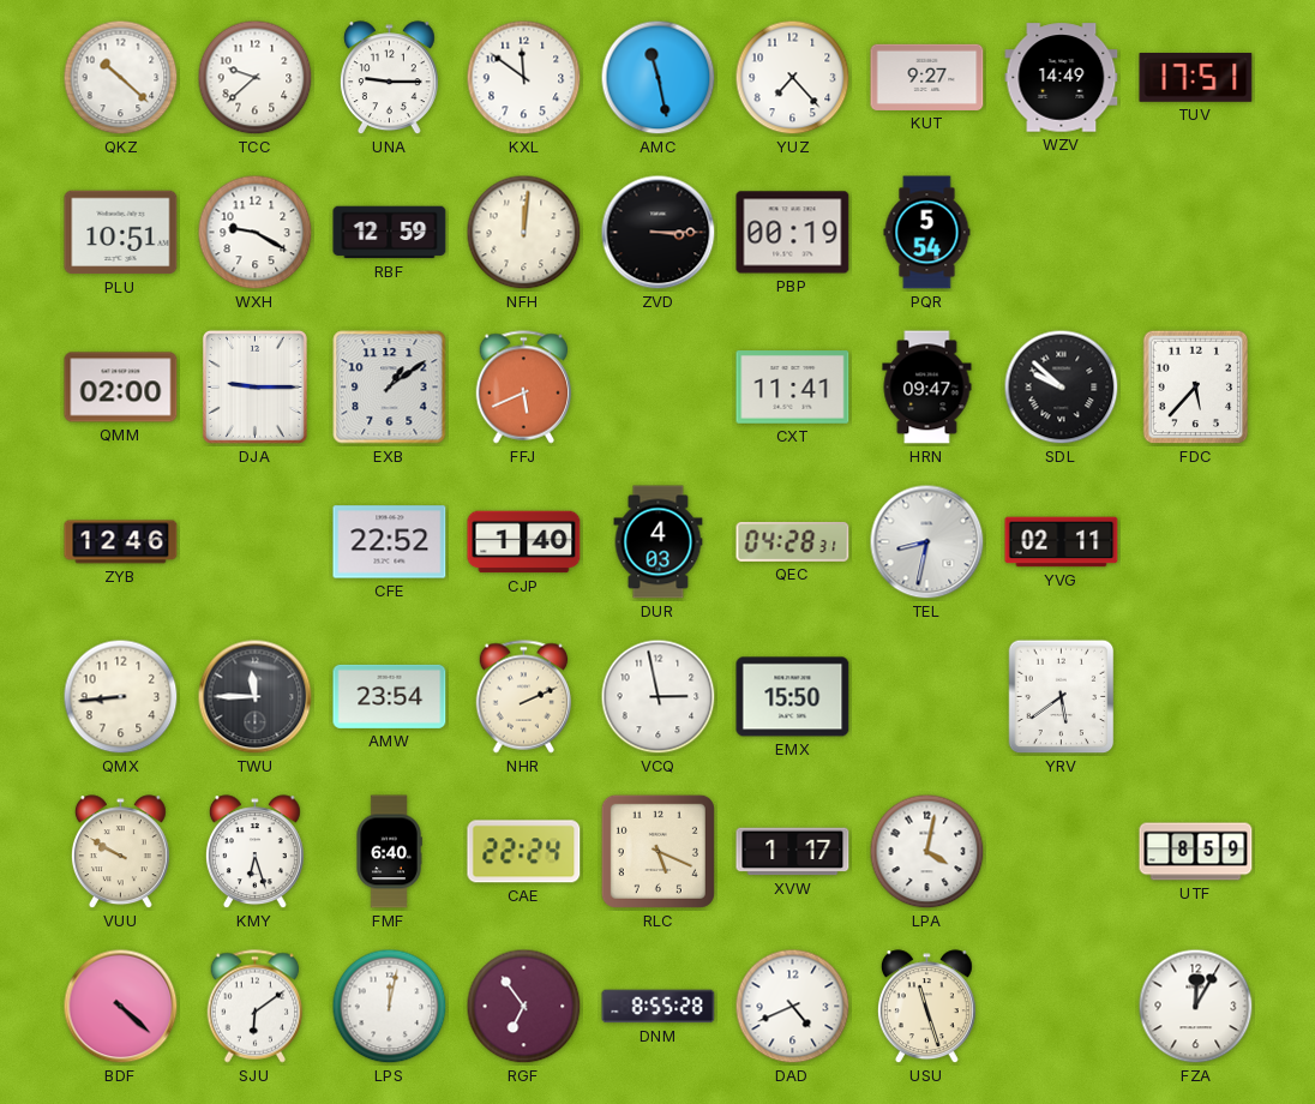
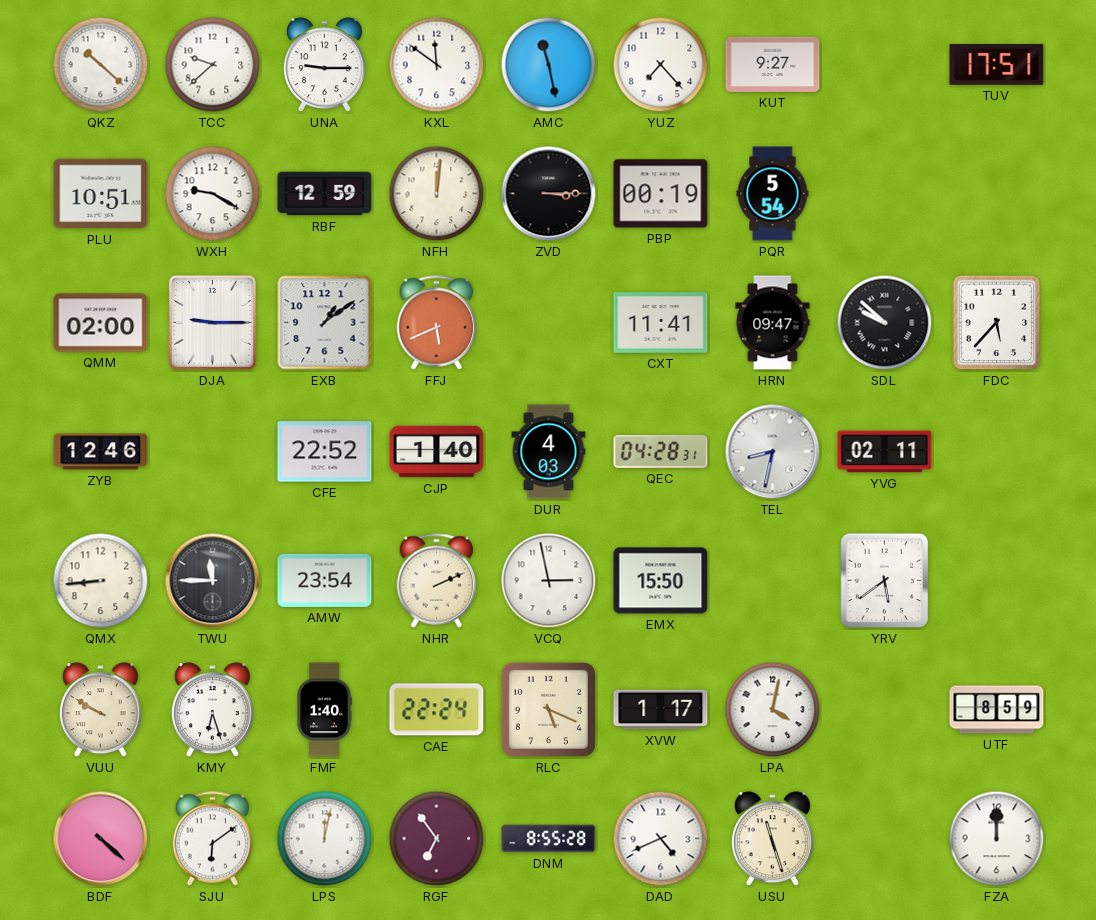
WZV: 14:49 -> none
FMF: 6:40 -> 1:40
FZA: 12:05 -> 12:00
